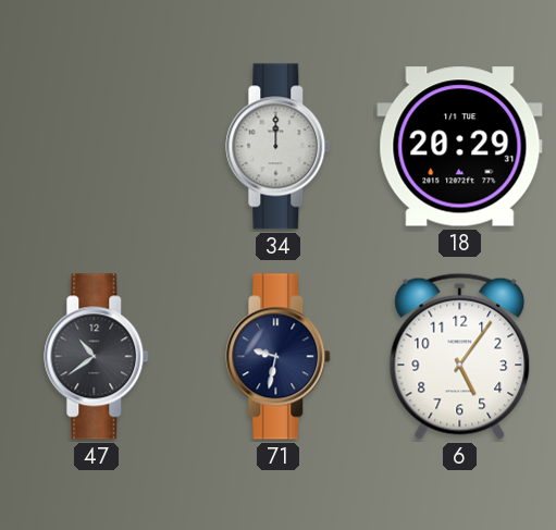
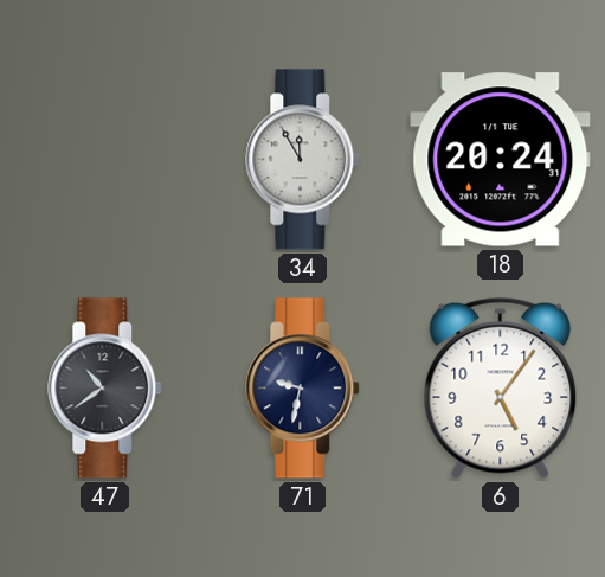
34: 12:00 -> 11:55
18: 20:29 -> 20:24
